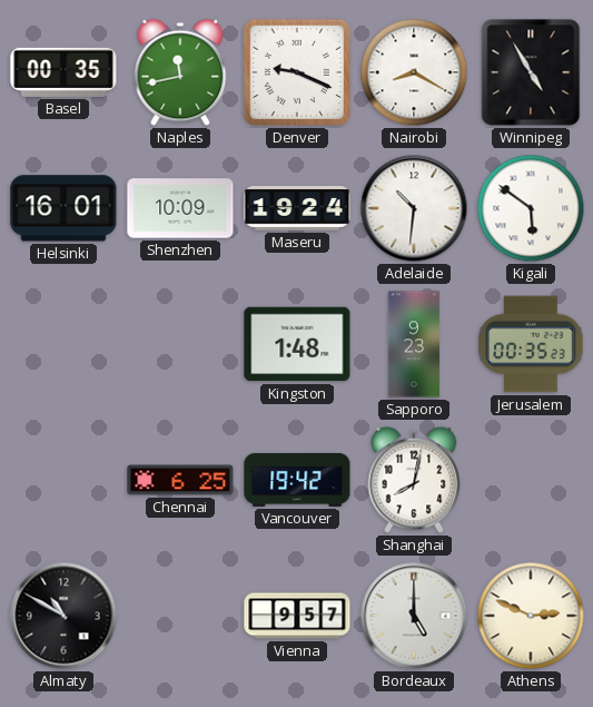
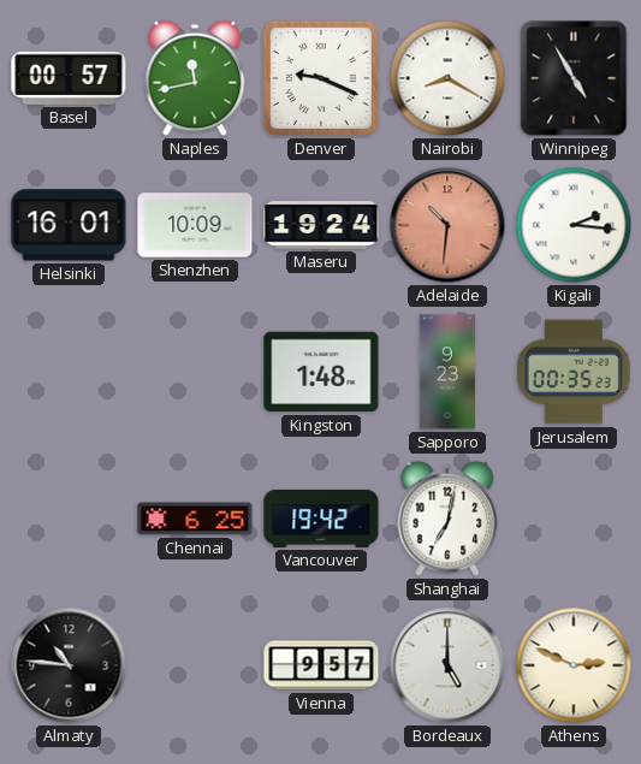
Basel: 00:35 -> 00:57
Adelaide dial: white -> salmon
Kigali: 5:51 -> 2:16
Shanghai: 8:02 -> 7:02
Almaty: 10:50 -> 10:46
